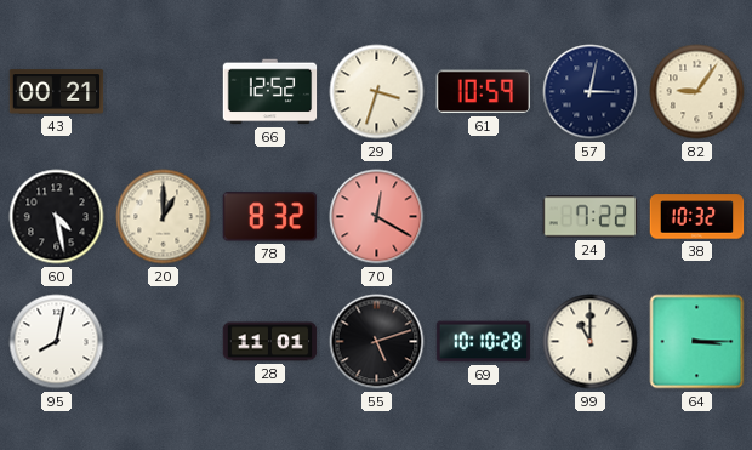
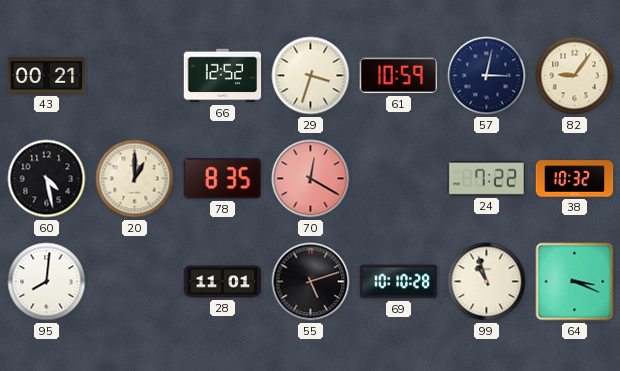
78: 8:32 -> 8:35
95: 8:02 -> 8:01
99: 11:00 -> 10:57
64: 3:15 -> 3:19
